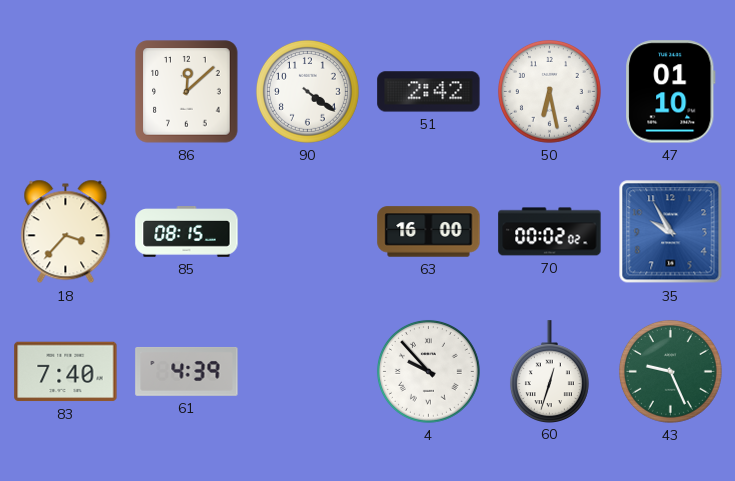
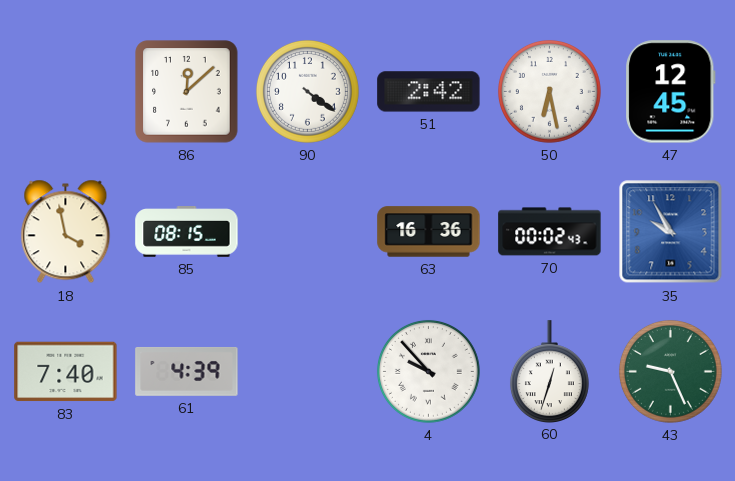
47: 01:10 -> 12:45
18: 3:37 -> 3:58
63: 16:00 -> 16:36
70: 00:02:02 -> 00:02:43
